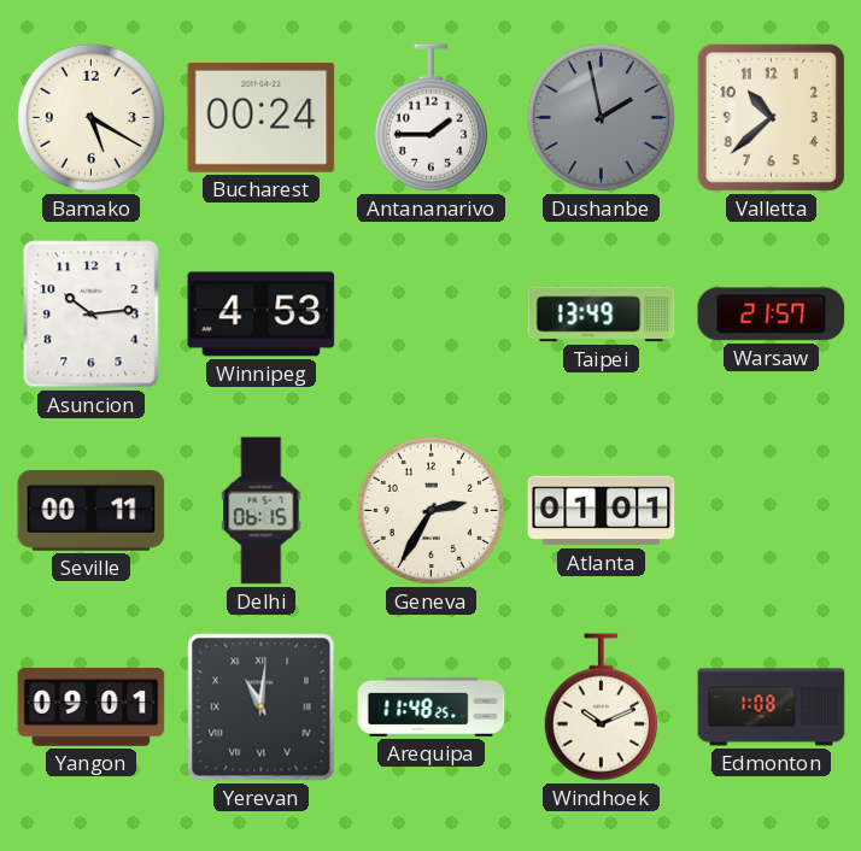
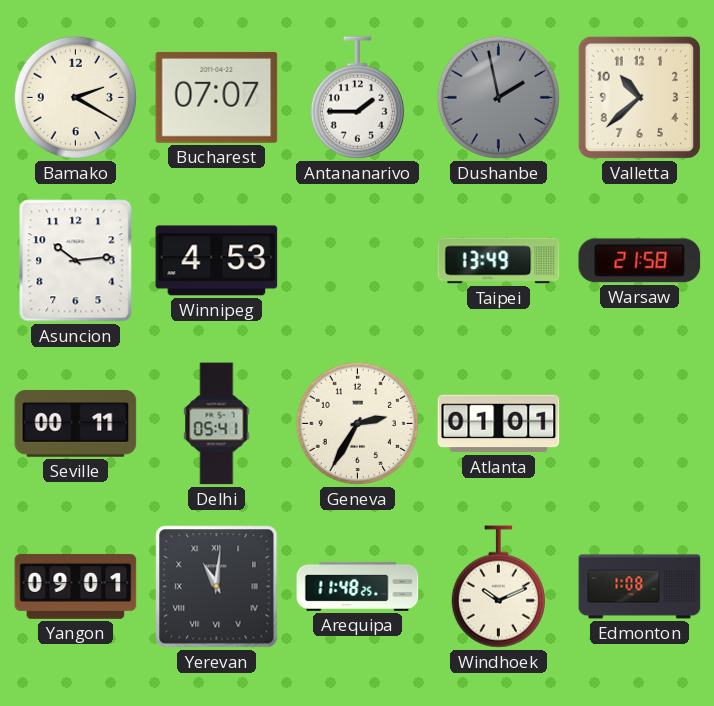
Bamako: 5:20 -> 2:20
Bucharest: 00:24 -> 07:07
Warsaw: 21:57 -> 21:58
Delhi: 06:15 -> 05:41
